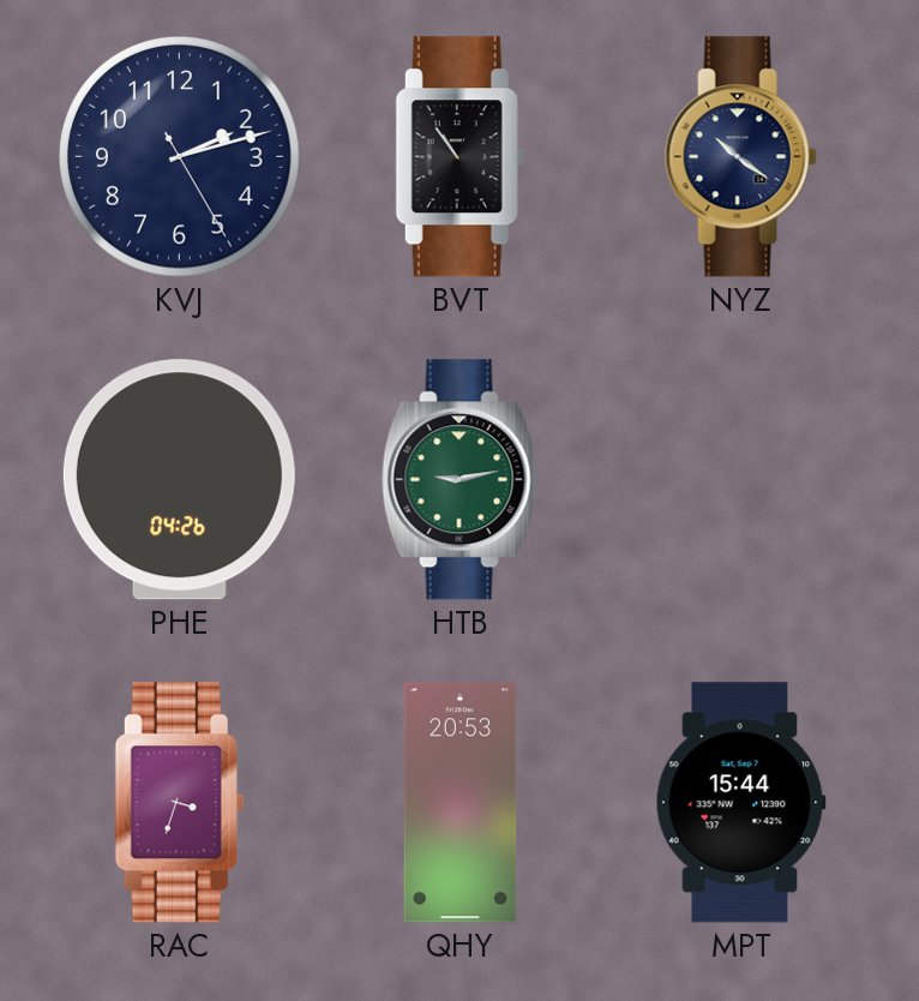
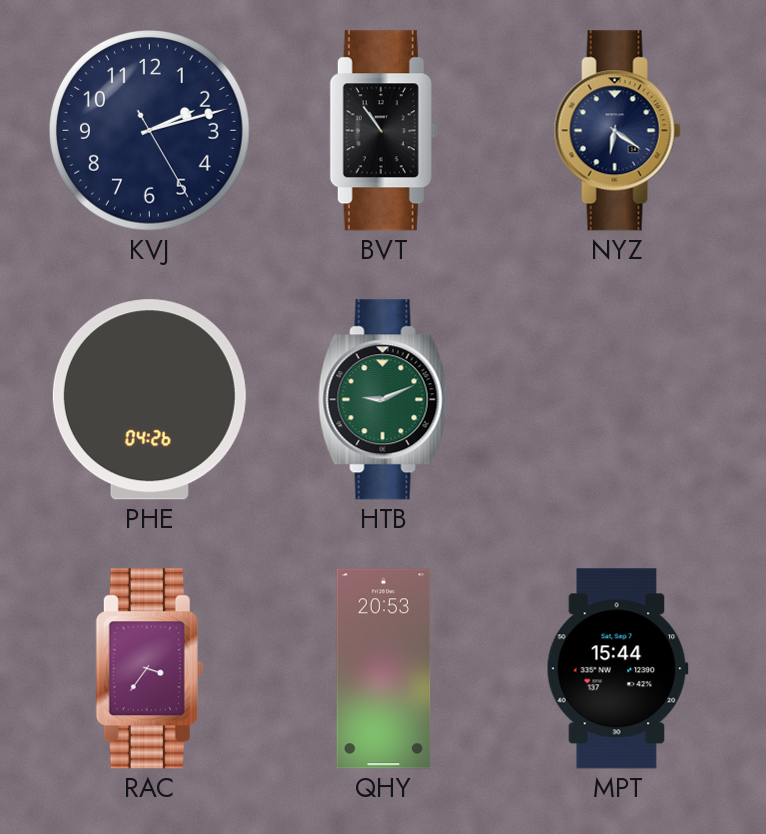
NYZ: 10:21 -> 6:21
HTB: 9:13 -> 9:11
RAC: 3:33 -> 3:36
